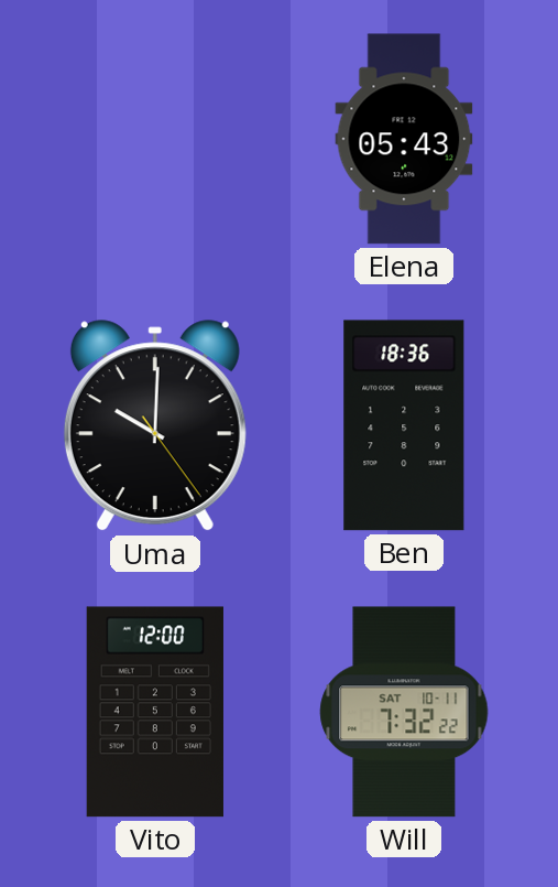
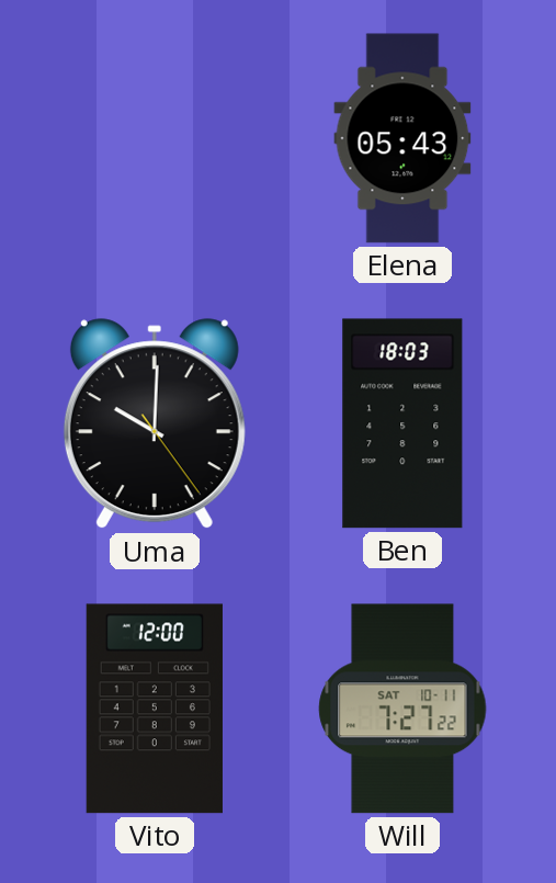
Ben: 18:36 -> 18:03
Will: 7:32 -> 7:27
